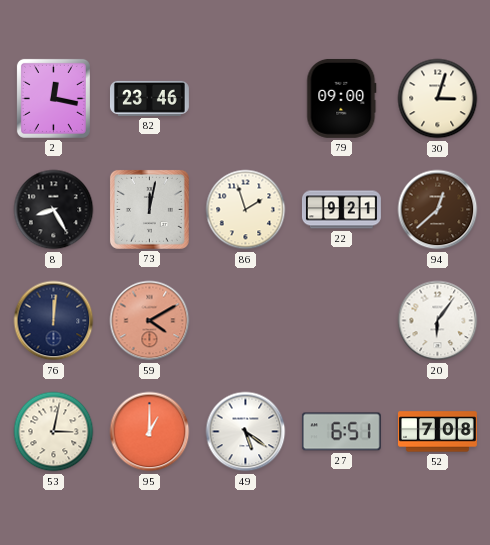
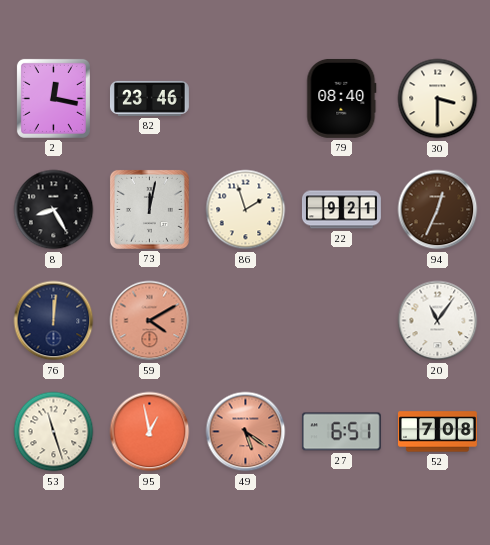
79: 09:00 -> 08:40
30: 3:03 -> 3:30
94: 12:38 -> 12:34
20: 6:06 -> 11:06
53: 3:02 -> 11:27
95: 1:00 -> 12:58
49 dial: white -> salmon
